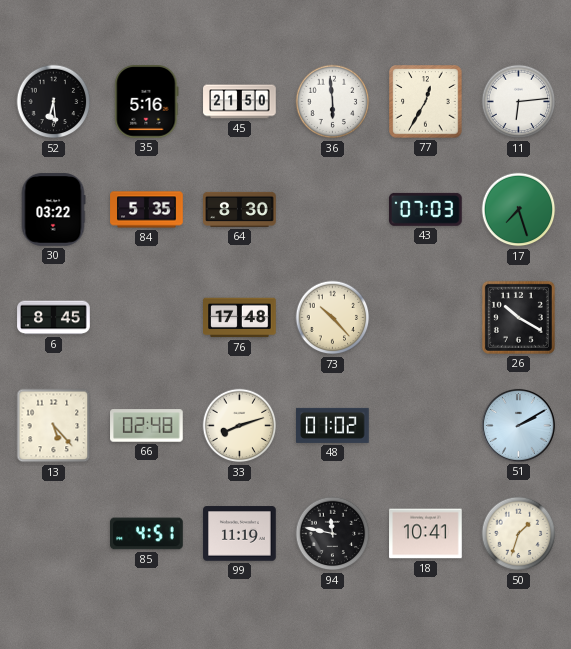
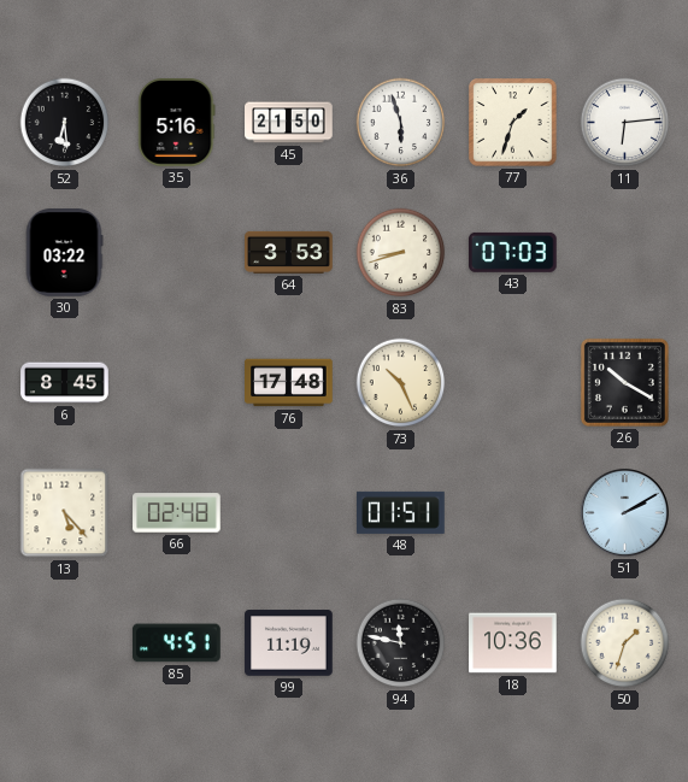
36: 5:59 -> 5:57
77: 12:35 -> 1:33
84: 5:35 -> none
64: 8:30 -> 3:53
83: none -> 8:42
17: 7:27 -> none
73: 10:23 -> 10:26
33: 8:12 -> none
48: 01:02 -> 01:51
18: 10:41 -> 10:36
